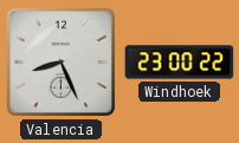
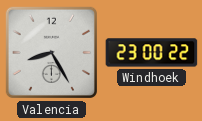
Valencia: 8:26 -> 8:25
